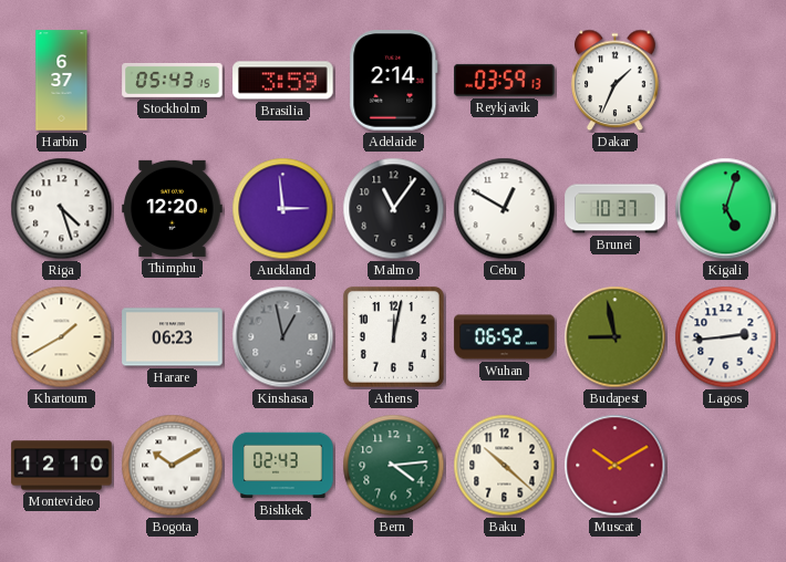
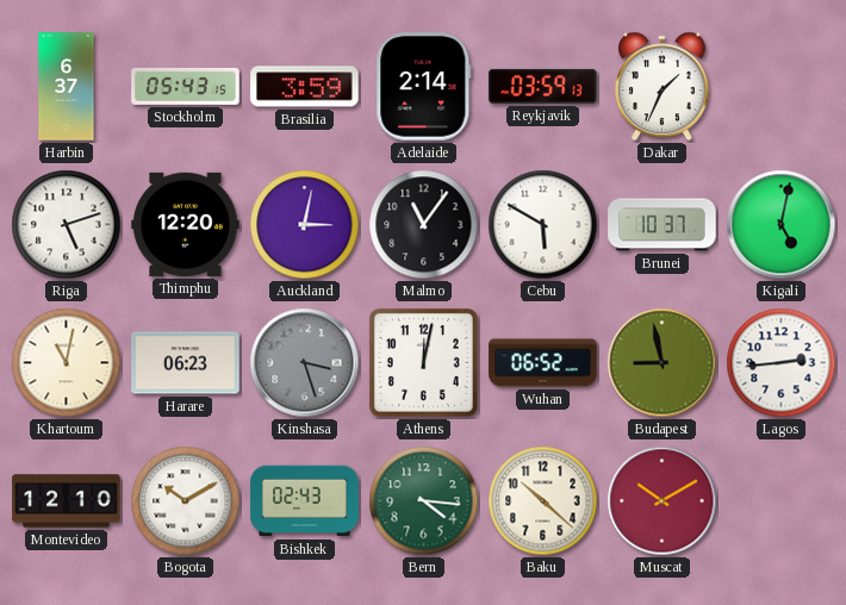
Riga: 4:27 -> 5:12
Auckland: 2:59 -> 3:02
Cebu: 12:50 -> 5:50
Kigali: 5:03 -> 5:02
Khartoum: 1:40 -> 11:02
Kinshasa: 12:58 -> 3:27
Bern: 4:14 -> 4:16
